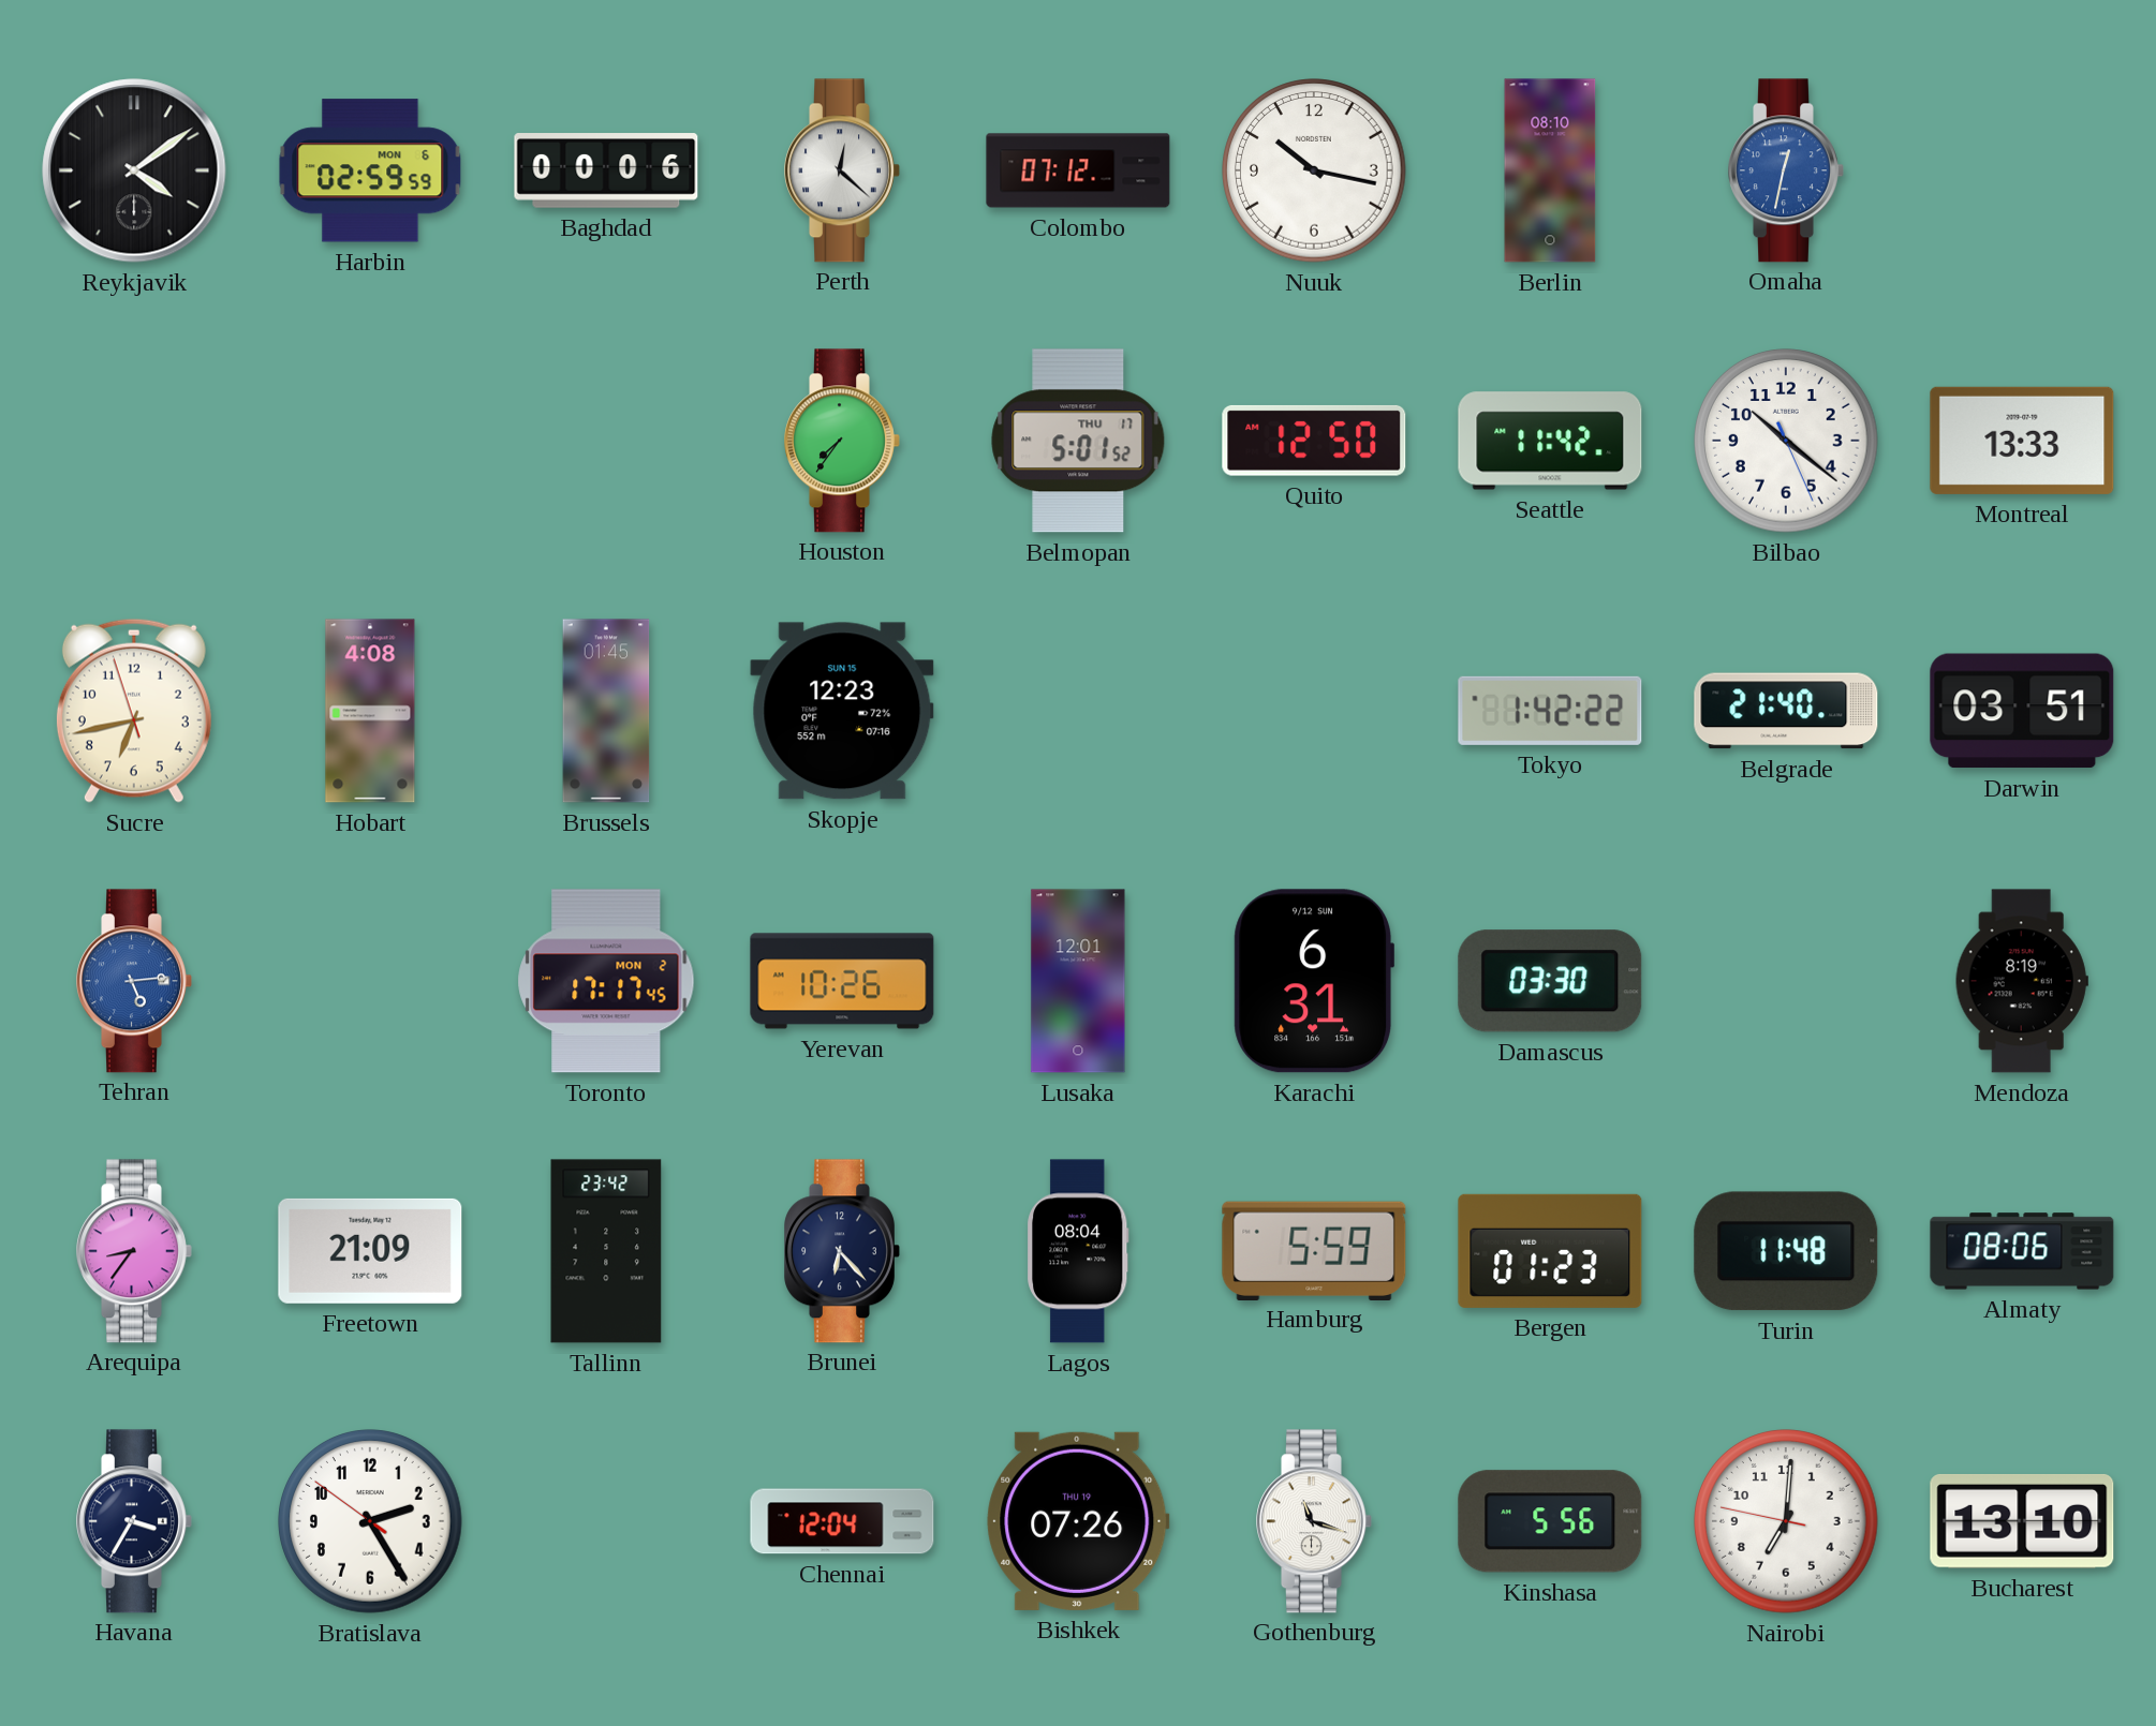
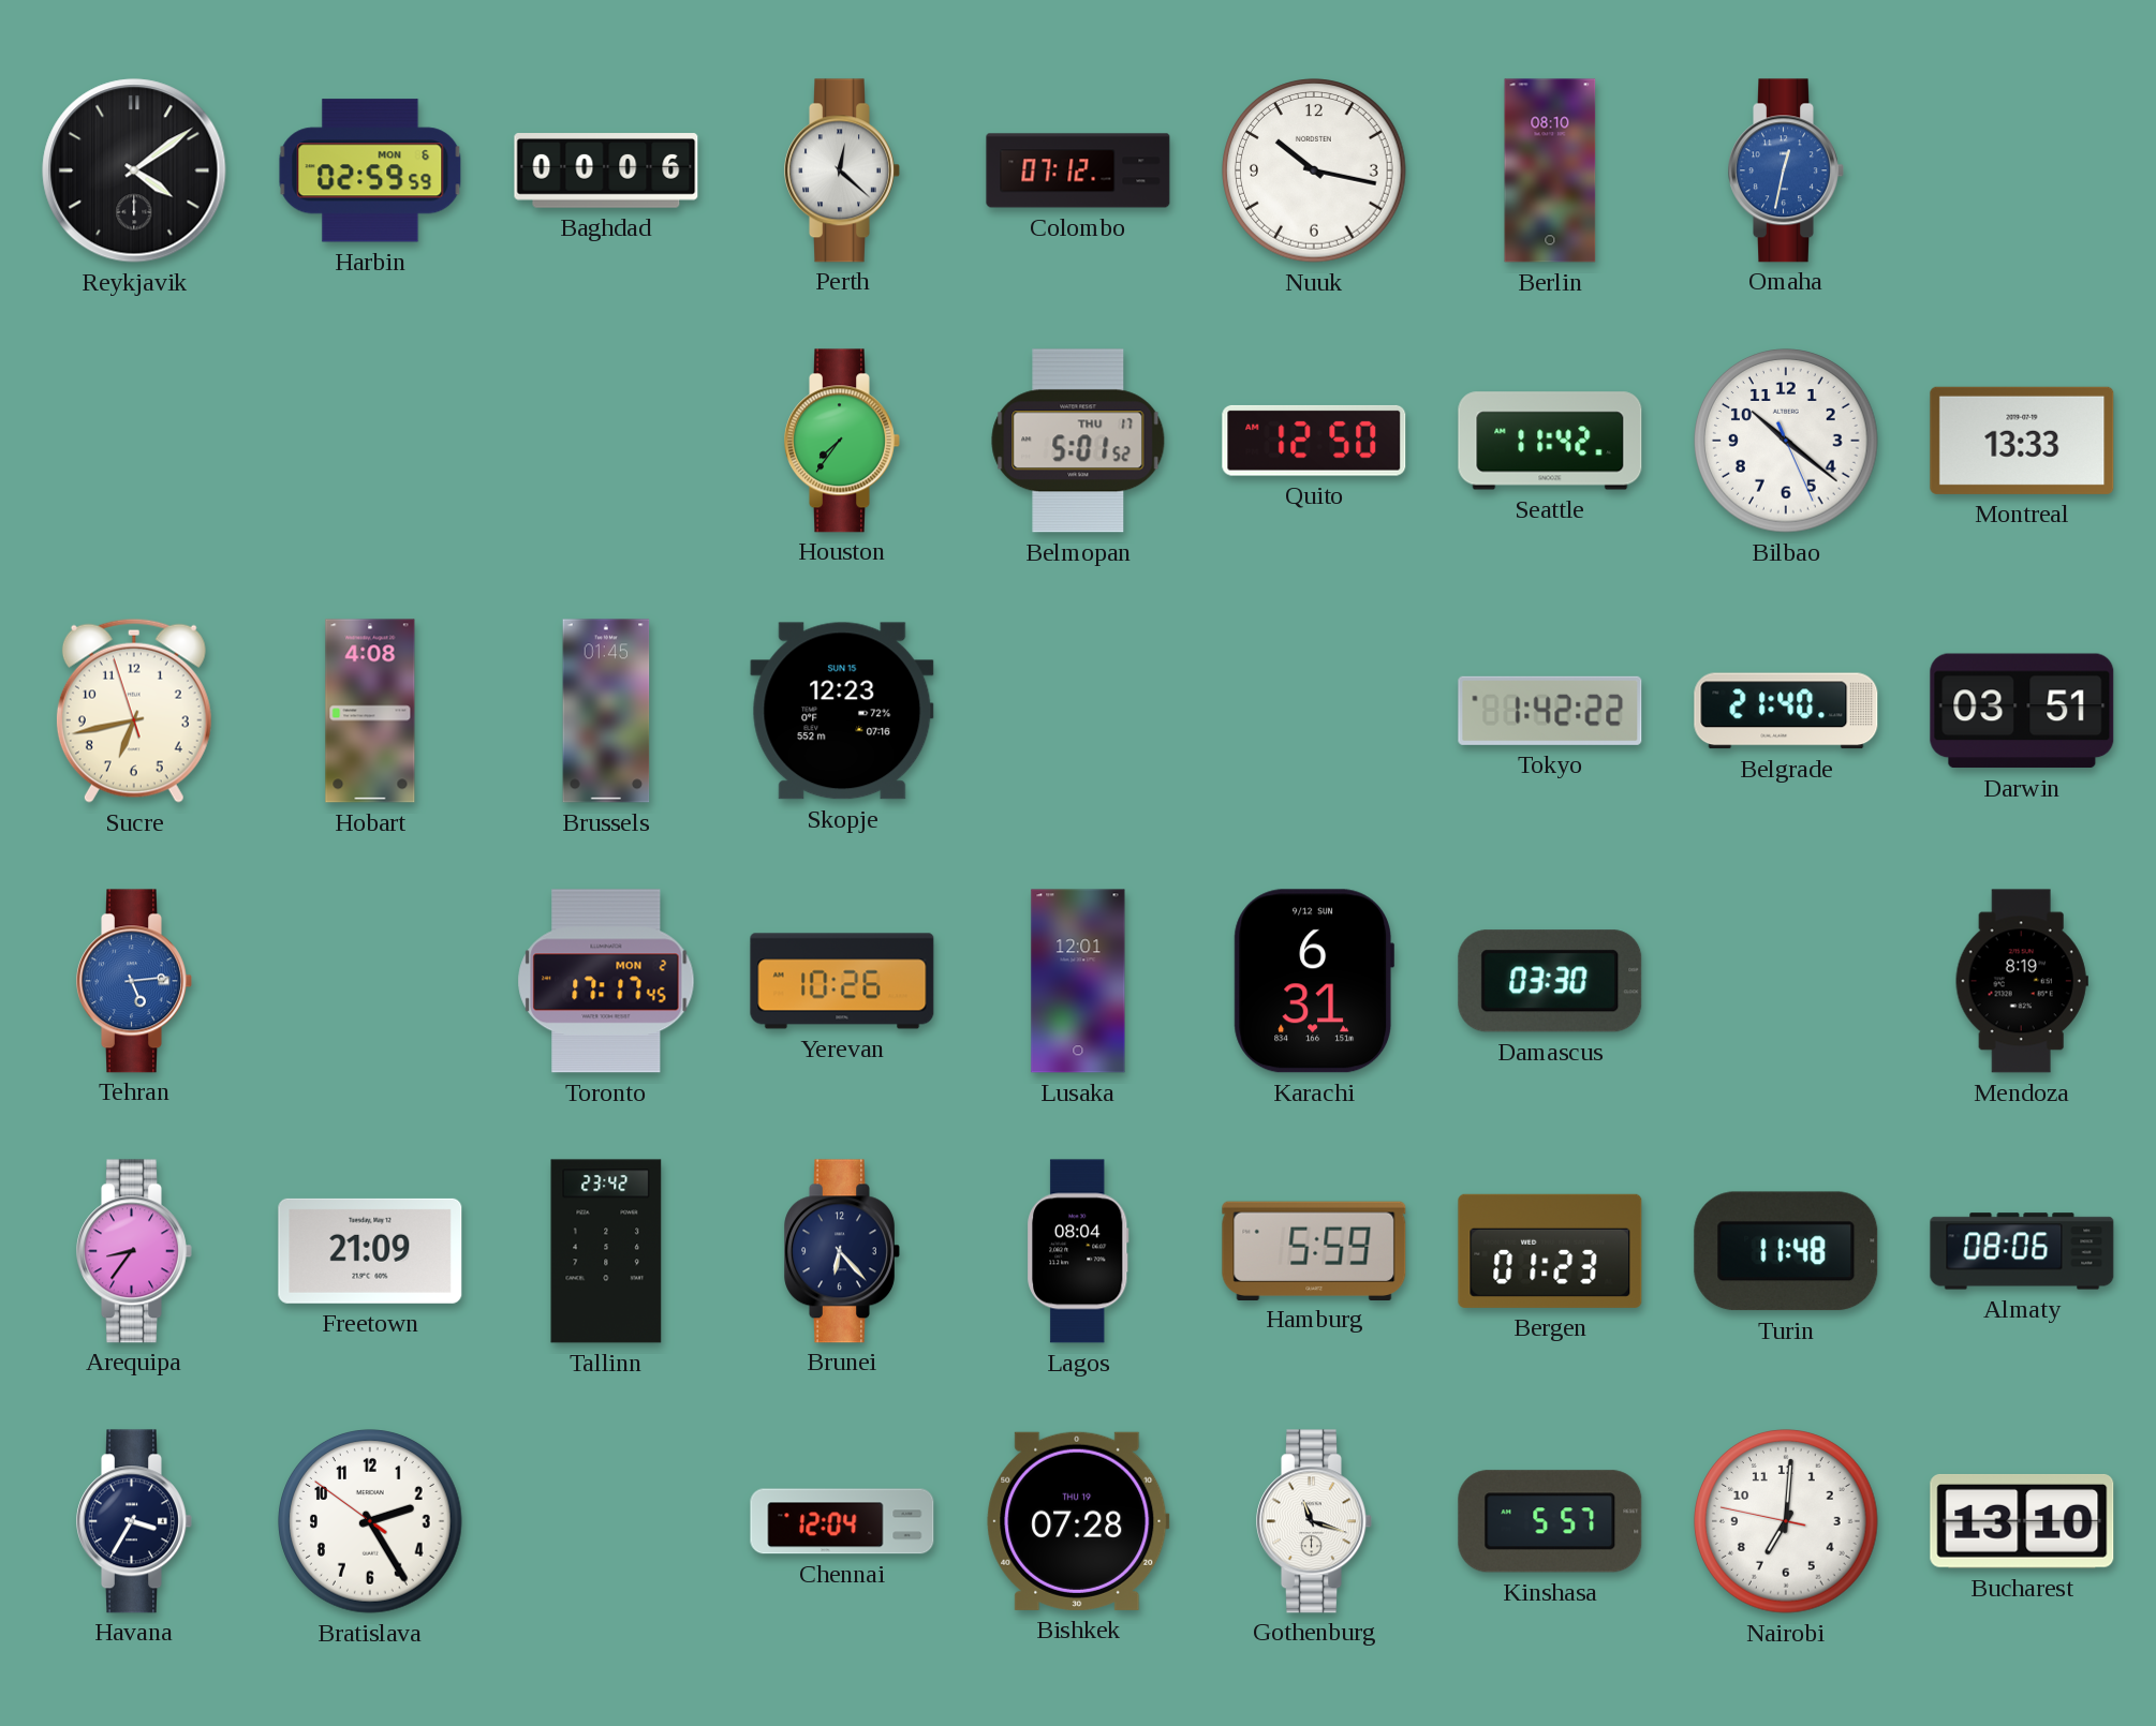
Bishkek: 07:26 -> 07:28
Kinshasa: 5:56 -> 5:57
